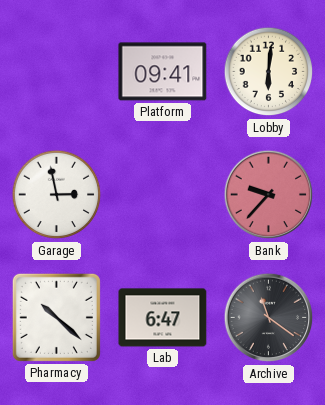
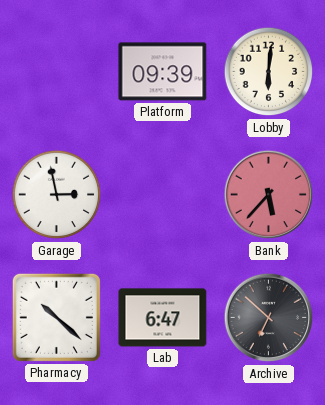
Platform: 09:41 -> 09:39
Bank: 9:37 -> 5:37
Archive: 11:21 -> 6:52
